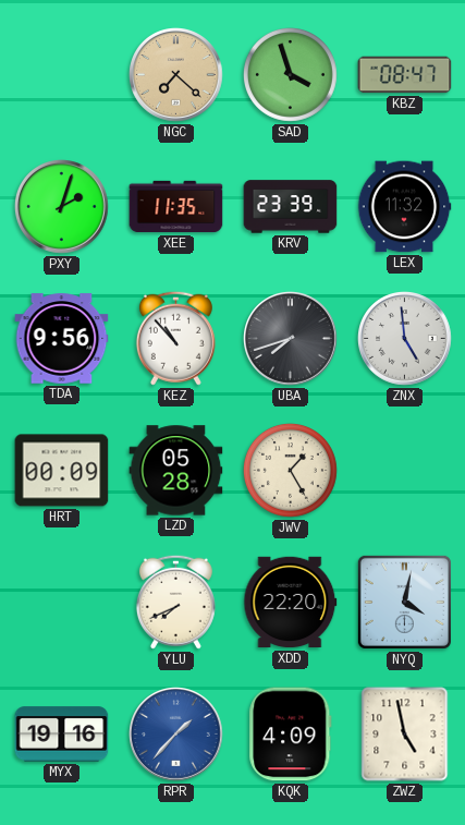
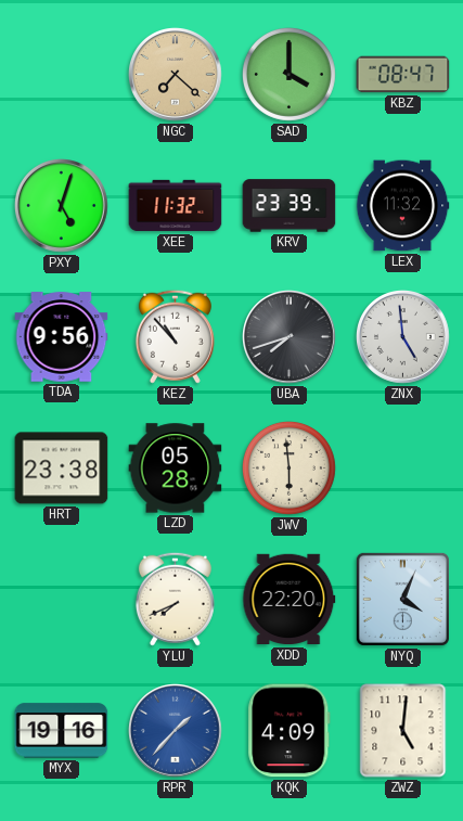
SAD: 3:57 -> 4:00
PXY: 2:03 -> 5:03
XEE: 11:35 -> 11:32
HRT: 00:09 -> 23:38
JWV: 1:25 -> 5:59
NYQ: 4:02 -> 4:04
ZWZ: 4:58 -> 5:01
